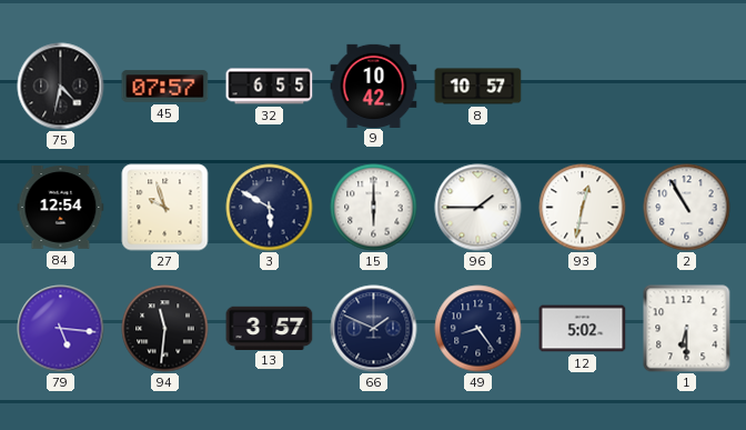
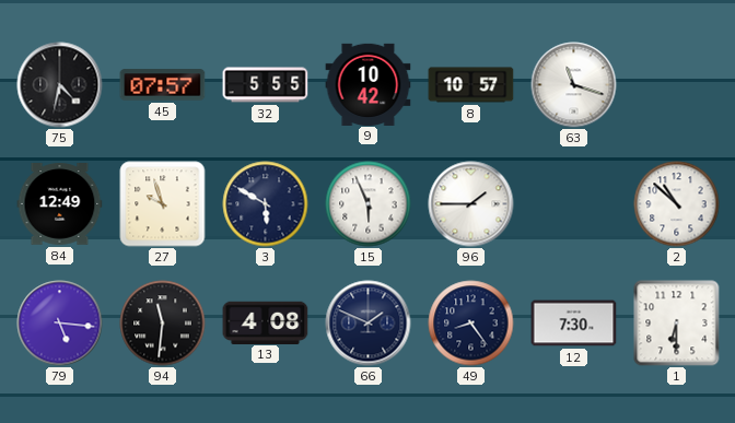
32: 6:55 -> 5:55
63: none -> 11:18
84: 12:54 -> 12:49
15: 6:00 -> 5:56
93: 12:32 -> none
2: 10:55 -> 10:52
13: 3:57 -> 4:08
12: 5:02 -> 7:30
